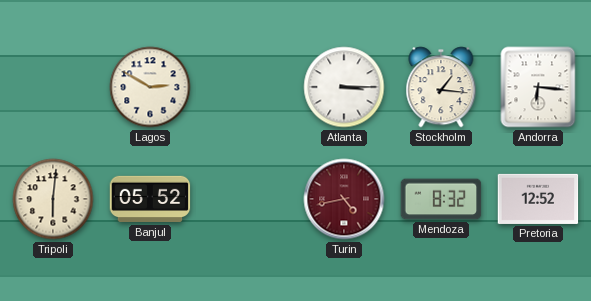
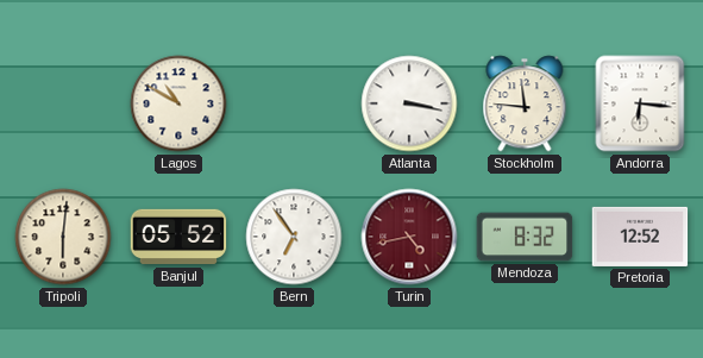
Lagos: 2:50 -> 10:50
Atlanta: 3:15 -> 3:17
Stockholm: 1:16 -> 11:46
Bern: none -> 6:54
